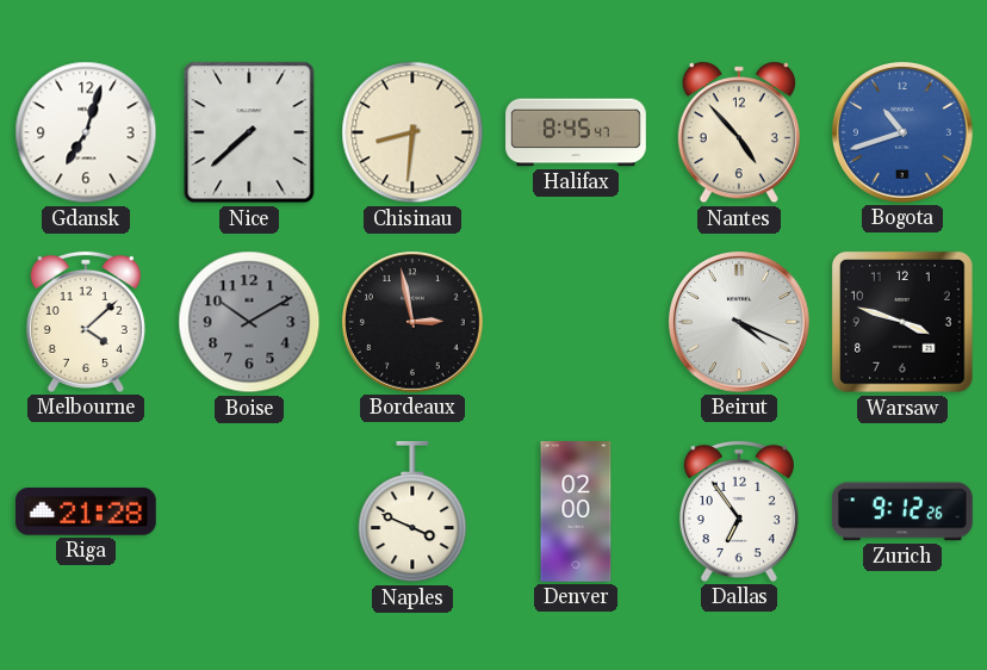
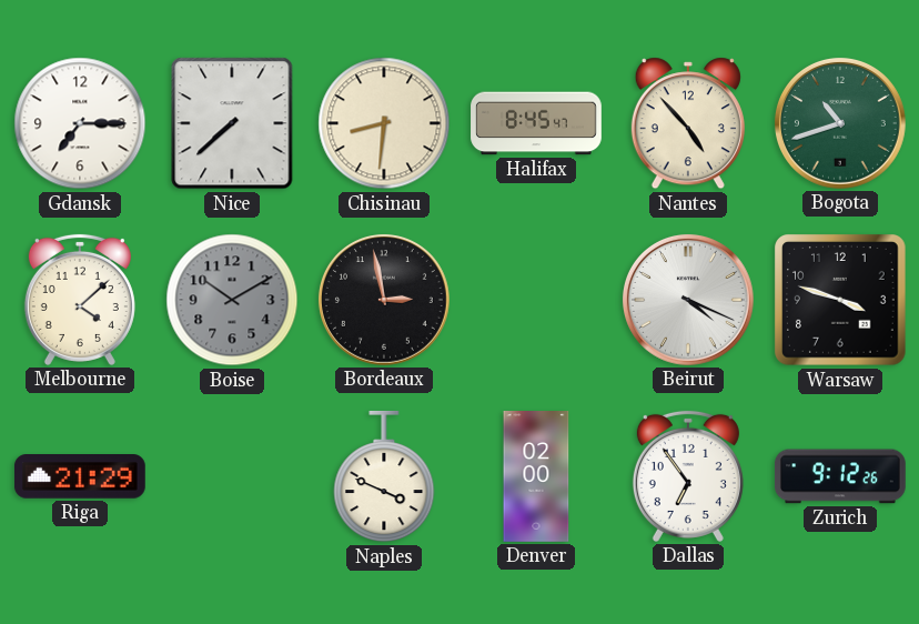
Gdansk: 7:03 -> 7:15
Bogota dial: blue -> green
Riga: 21:28 -> 21:29
